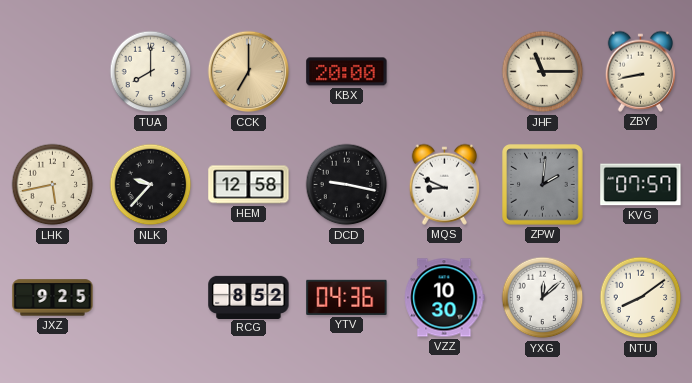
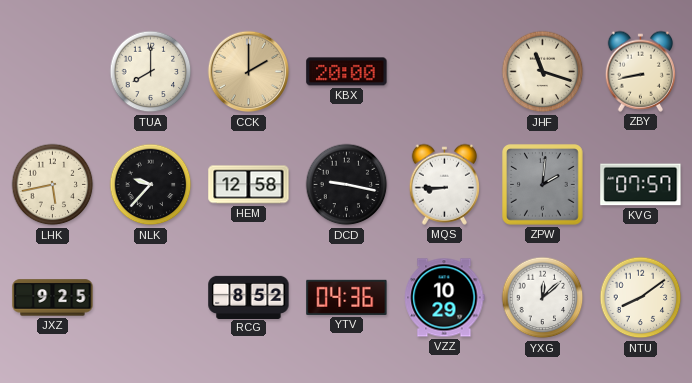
CCK: 7:00 -> 2:00
JHF: 11:15 -> 11:18
MQS: 8:49 -> 8:45
VZZ: 10:30 -> 10:29
